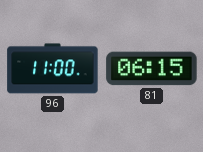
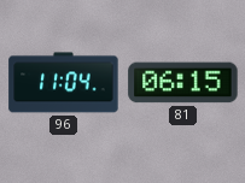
96: 11:00 -> 11:04
